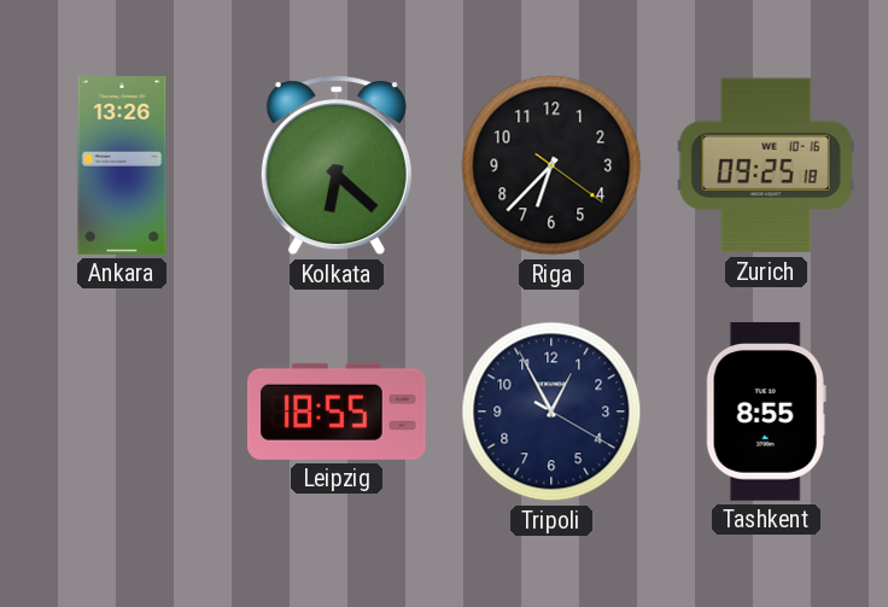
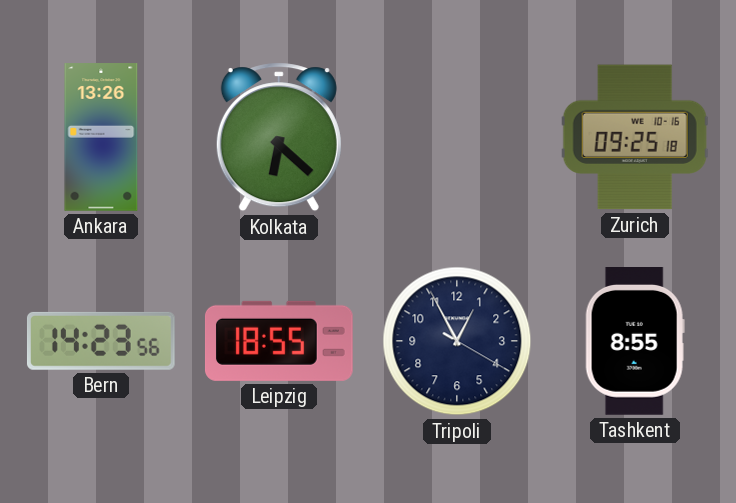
Riga: 6:37 -> none
Bern: none -> 14:23
